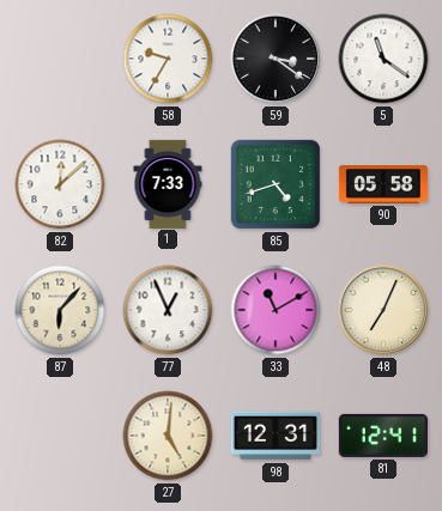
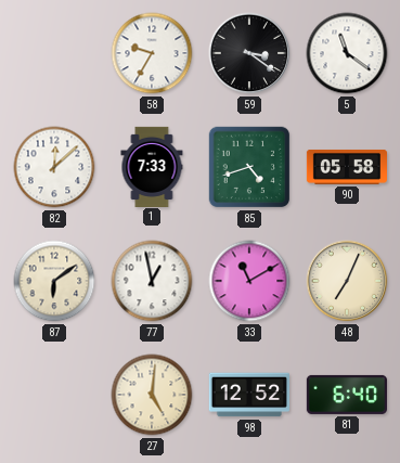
87: 6:07 -> 6:09
77: 12:56 -> 12:58
98: 12:31 -> 12:52
81: 12:41 -> 6:40
